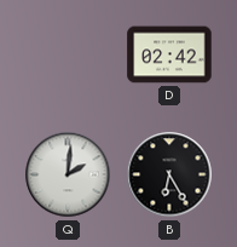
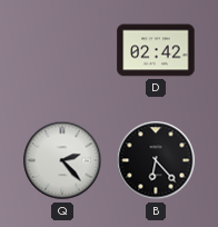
Q: 2:01 -> 2:23
B: 6:25 -> 6:23
